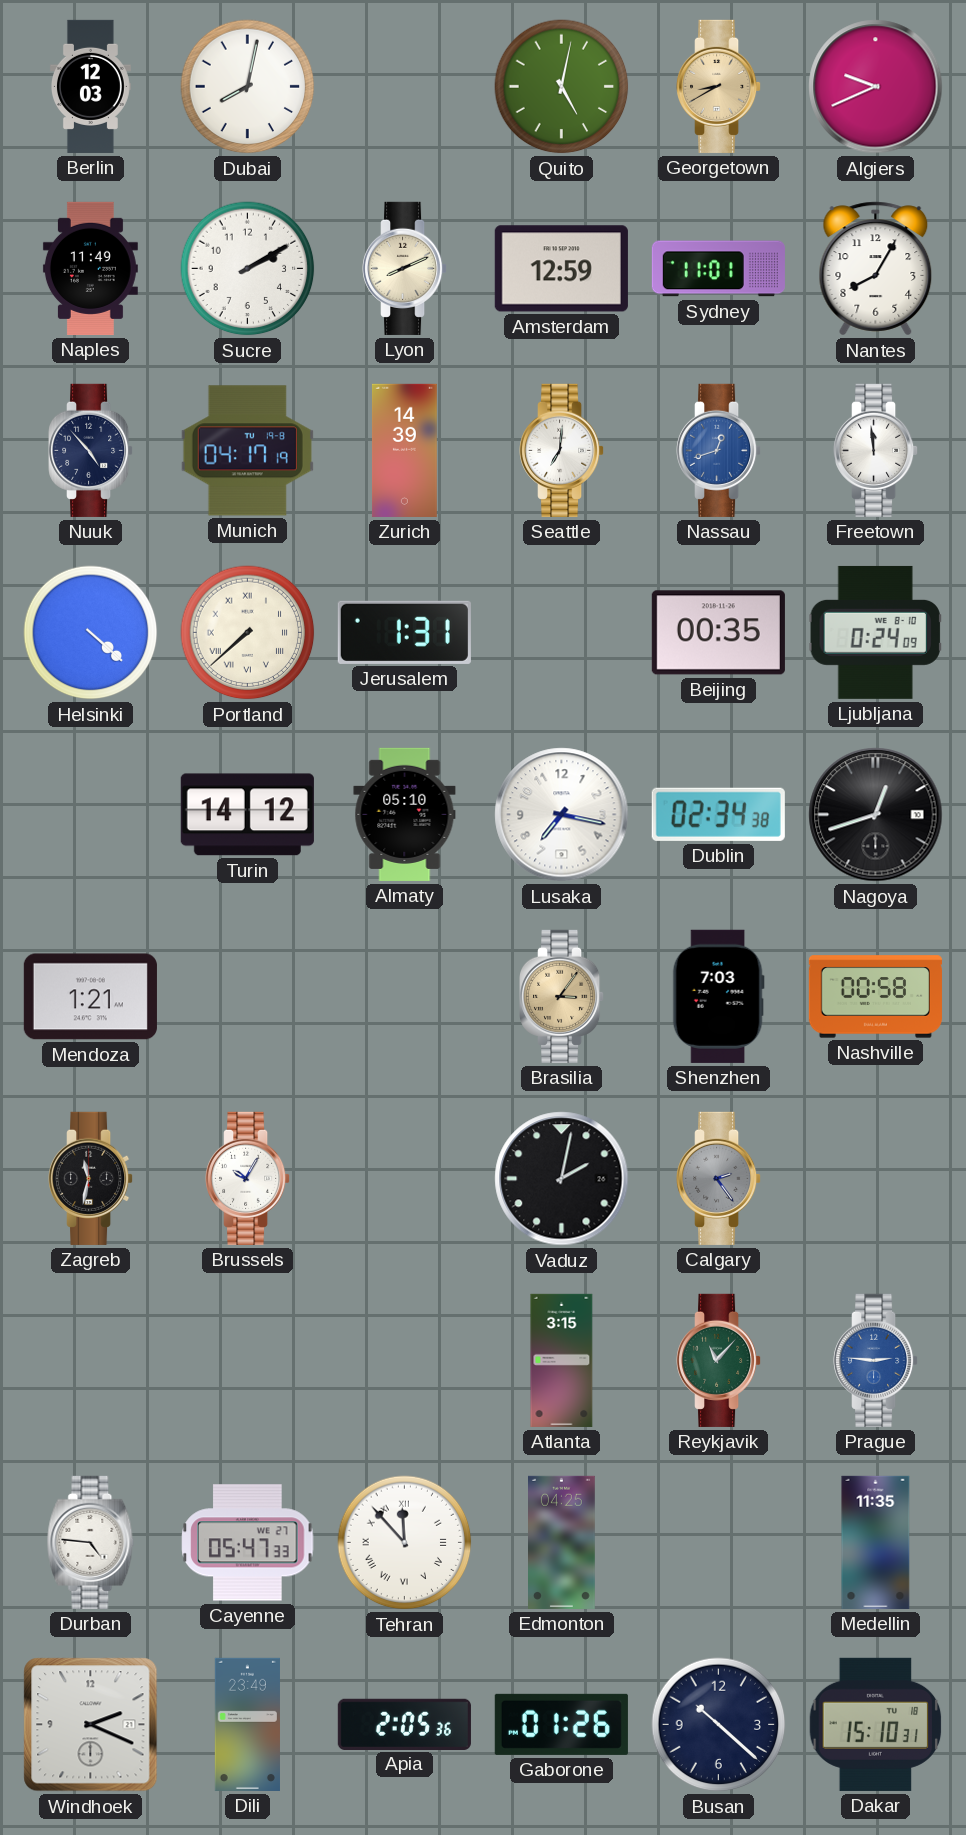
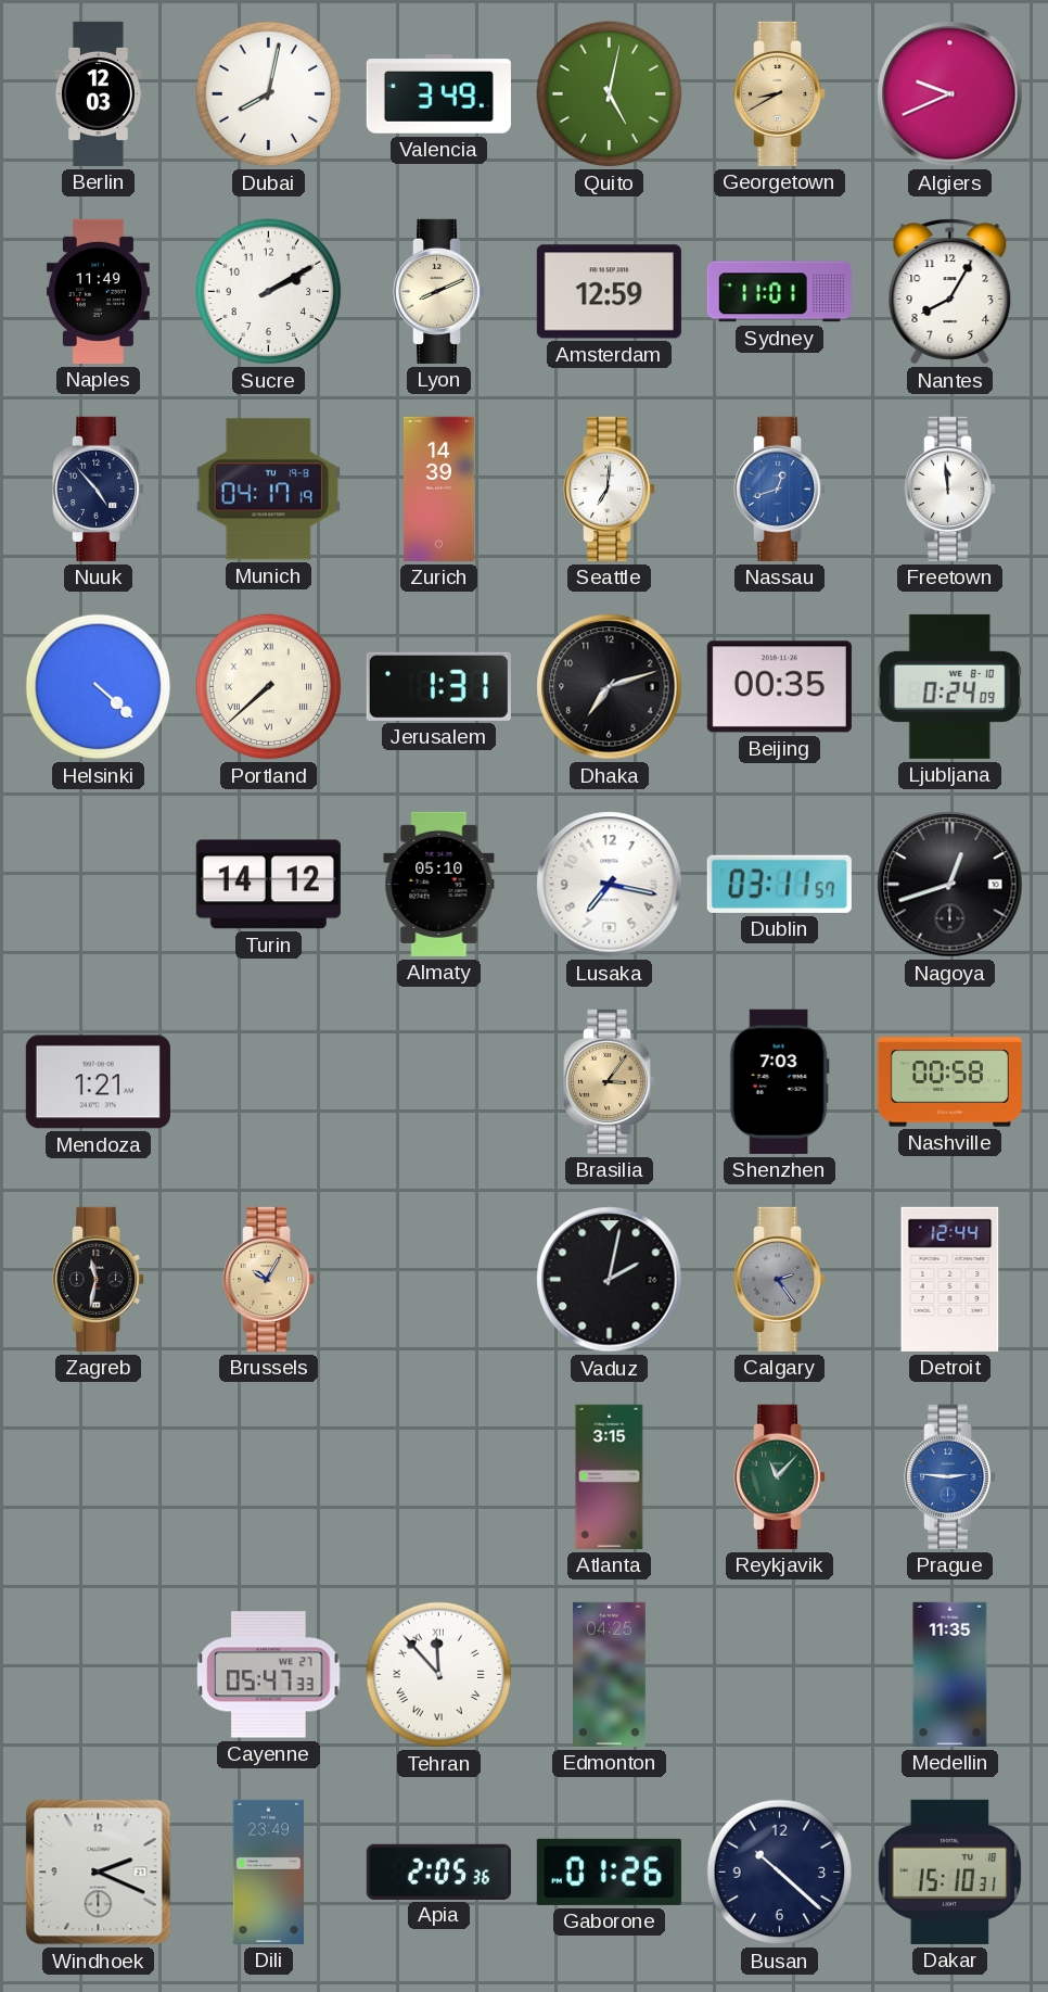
Valencia: none -> 3:49
Dhaka: none -> 7:12
Dublin: 02:34 -> 03:11
Brussels dial: white -> champagne
Detroit: none -> 12:44
Durban: 4:46 -> none
